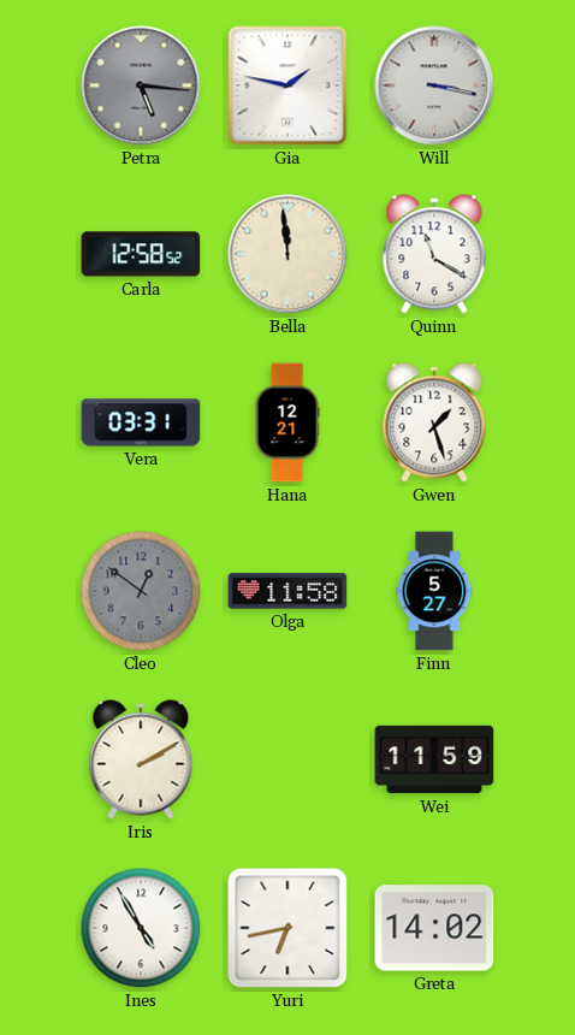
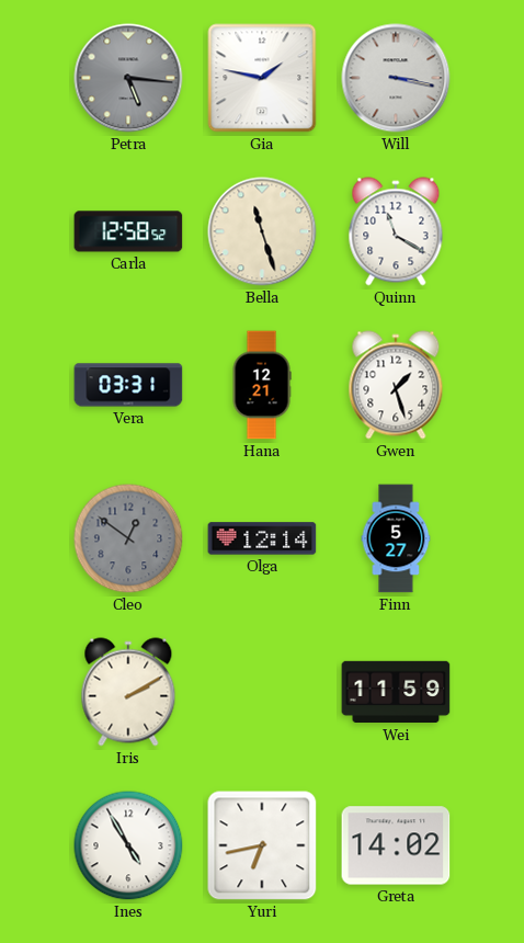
Bella: 11:59 -> 11:27
Olga: 11:58 -> 12:14
